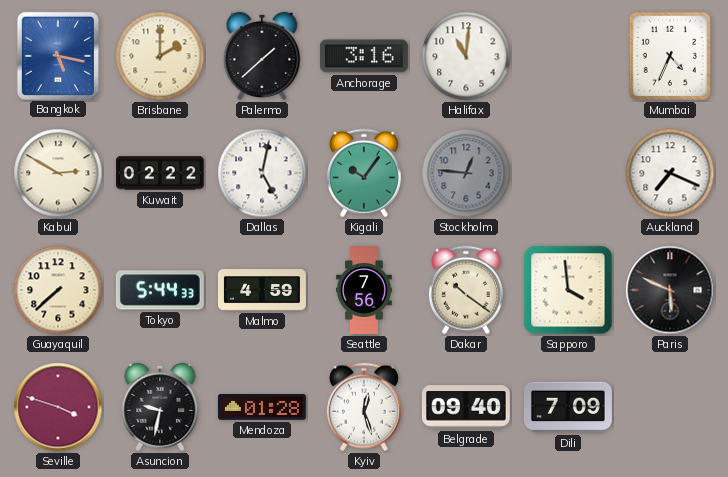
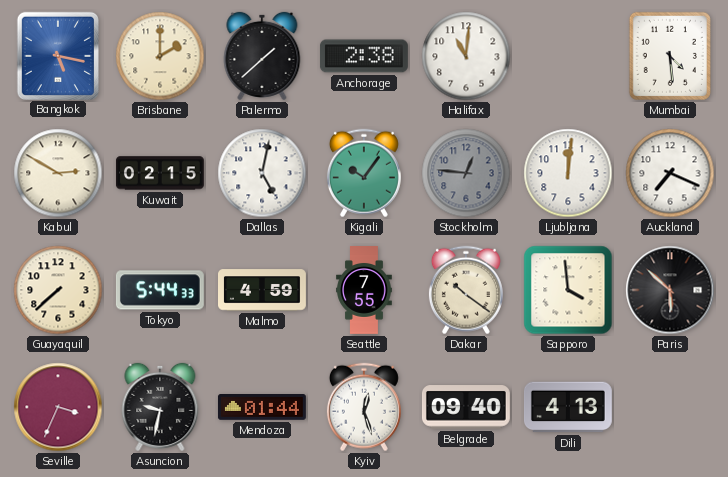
Anchorage: 3:16 -> 2:38
Mumbai: 4:34 -> 4:29
Kuwait: 02:22 -> 02:15
Ljubljana: none -> 12:01
Seattle: 7:56 -> 7:55
Paris: 5:49 -> 5:52
Seville: 3:48 -> 3:34
Mendoza: 01:28 -> 01:44
Dili: 7:09 -> 4:13
